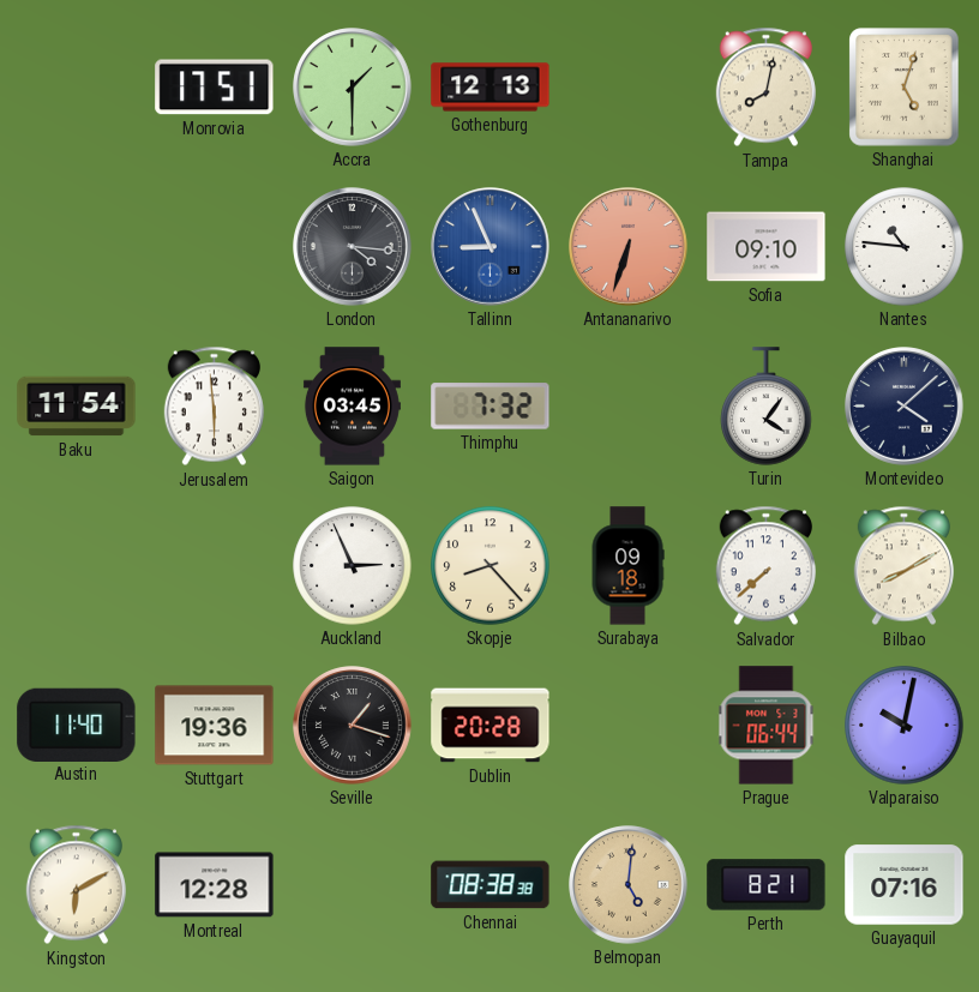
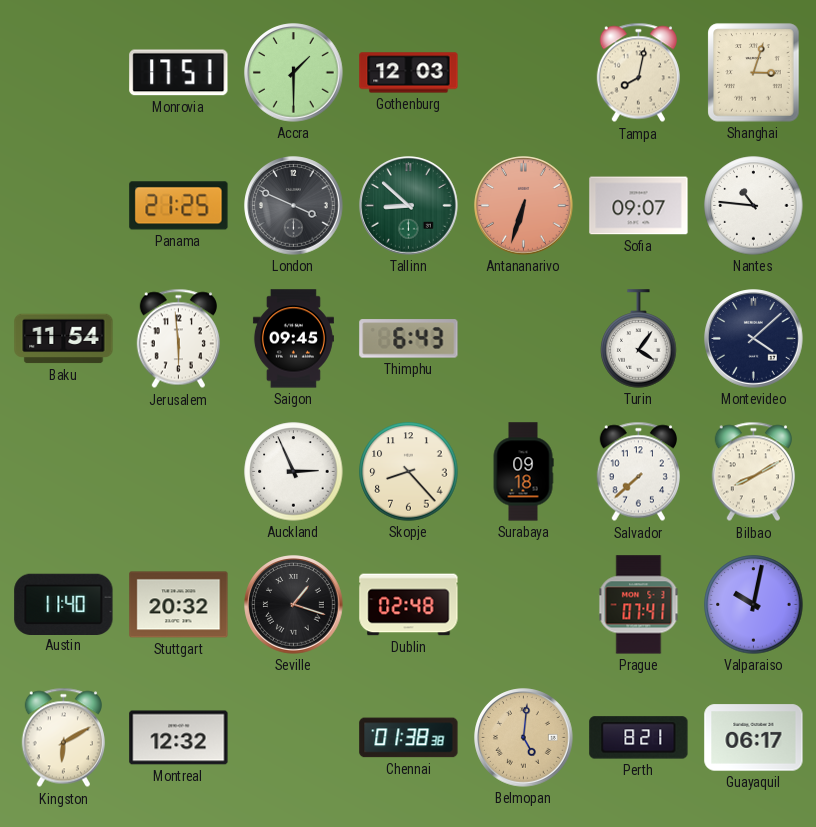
Gothenburg: 12:13 -> 12:03
Shanghai: 5:03 -> 3:03
Panama: none -> 21:25
London: 4:16 -> 3:49
Tallinn: 8:56 -> 8:52
Tallinn dial: blue -> green
Sofia: 09:10 -> 09:07
Saigon: 03:45 -> 09:45
Thimphu: 7:32 -> 6:43
Stuttgart: 19:36 -> 20:32
Dublin: 20:28 -> 02:48
Prague: 06:44 -> 07:41
Montreal: 12:28 -> 12:32
Chennai: 08:38 -> 01:38
Guayaquil: 07:16 -> 06:17
